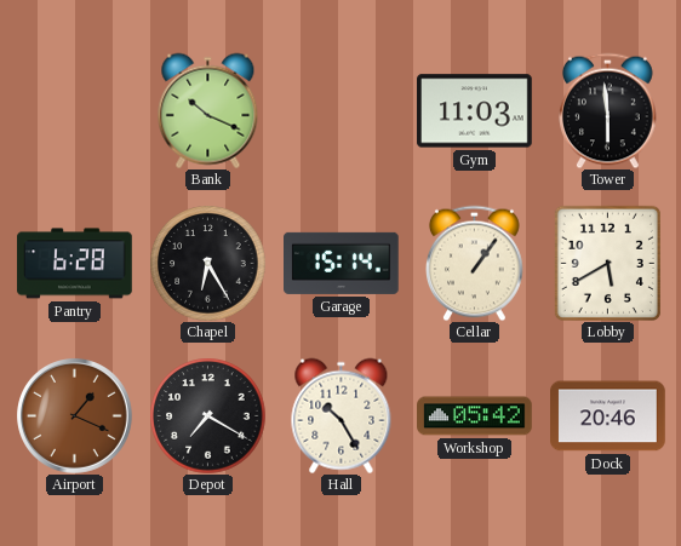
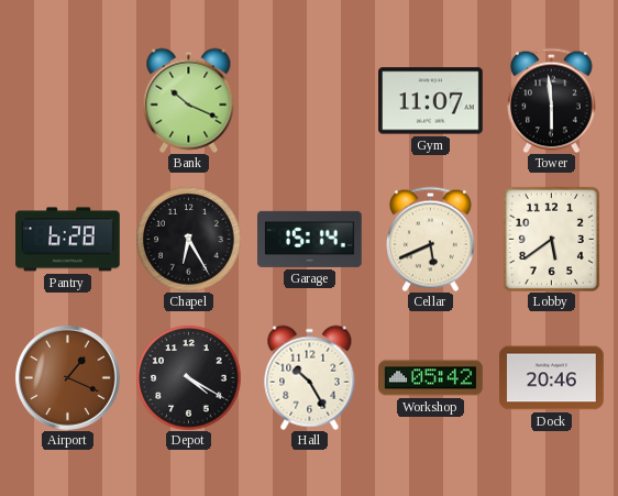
Gym: 11:03 -> 11:07
Cellar: 1:06 -> 5:41
Lobby: 5:40 -> 5:39
Depot: 7:20 -> 4:20
